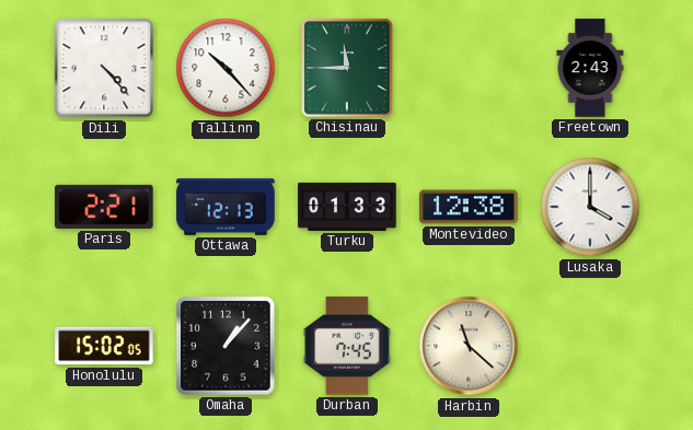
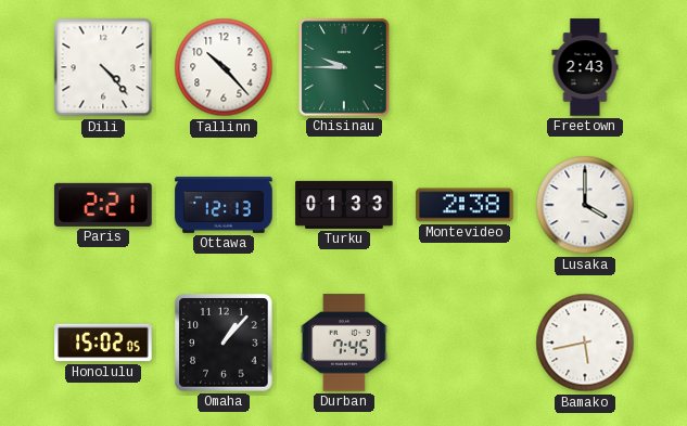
Chisinau: 11:45 -> 9:45
Montevideo: 12:38 -> 2:38
Harbin: 11:22 -> none
Bamako: none -> 5:43
